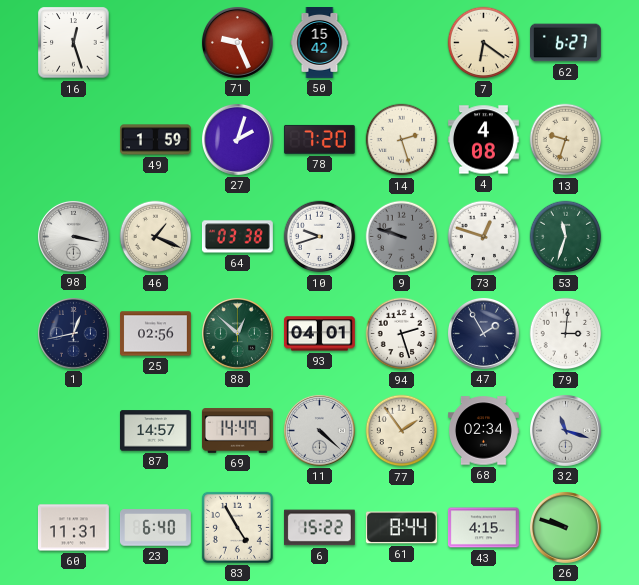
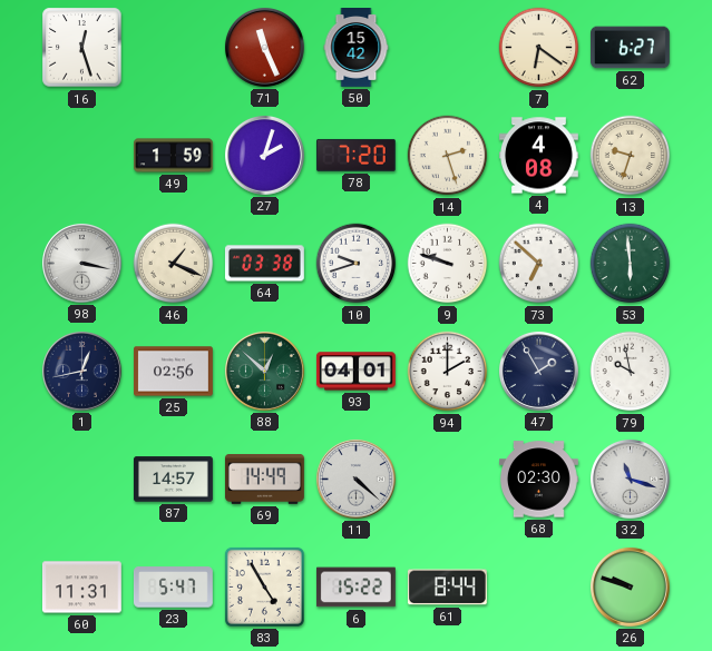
71: 9:26 -> 11:26
9 dial: grey -> white
73: 12:48 -> 6:52
53: 11:33 -> 5:59
94: 2:27 -> 2:00
79: 3:01 -> 9:58
77: 1:54 -> none
68: 02:34 -> 02:30
23: 6:40 -> 5:47
43: 4:15 -> none
